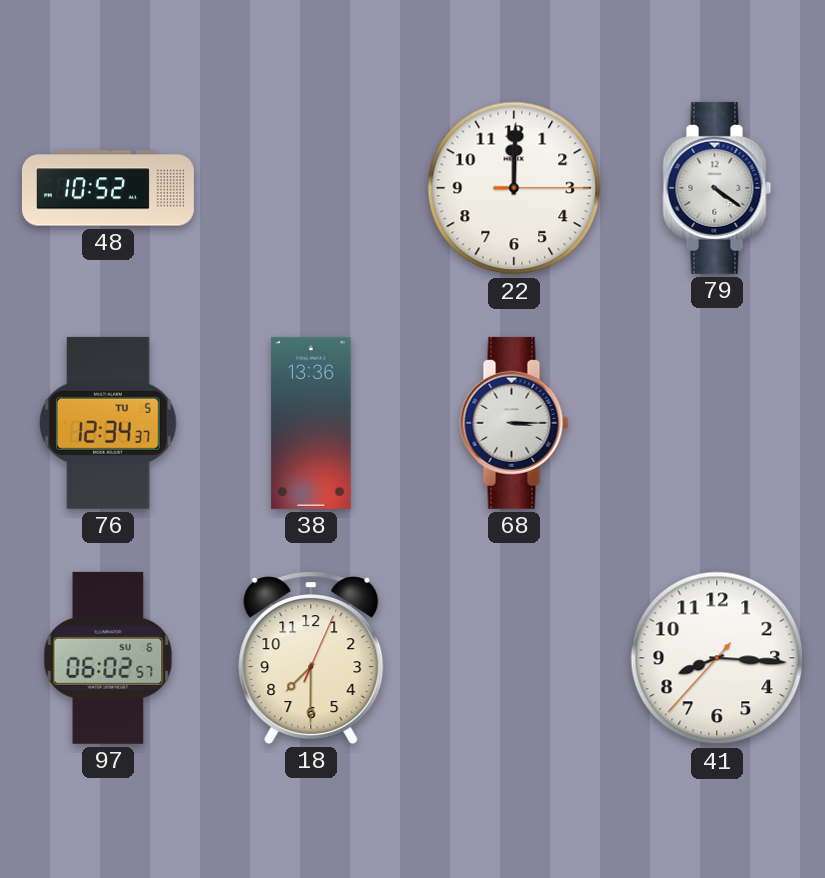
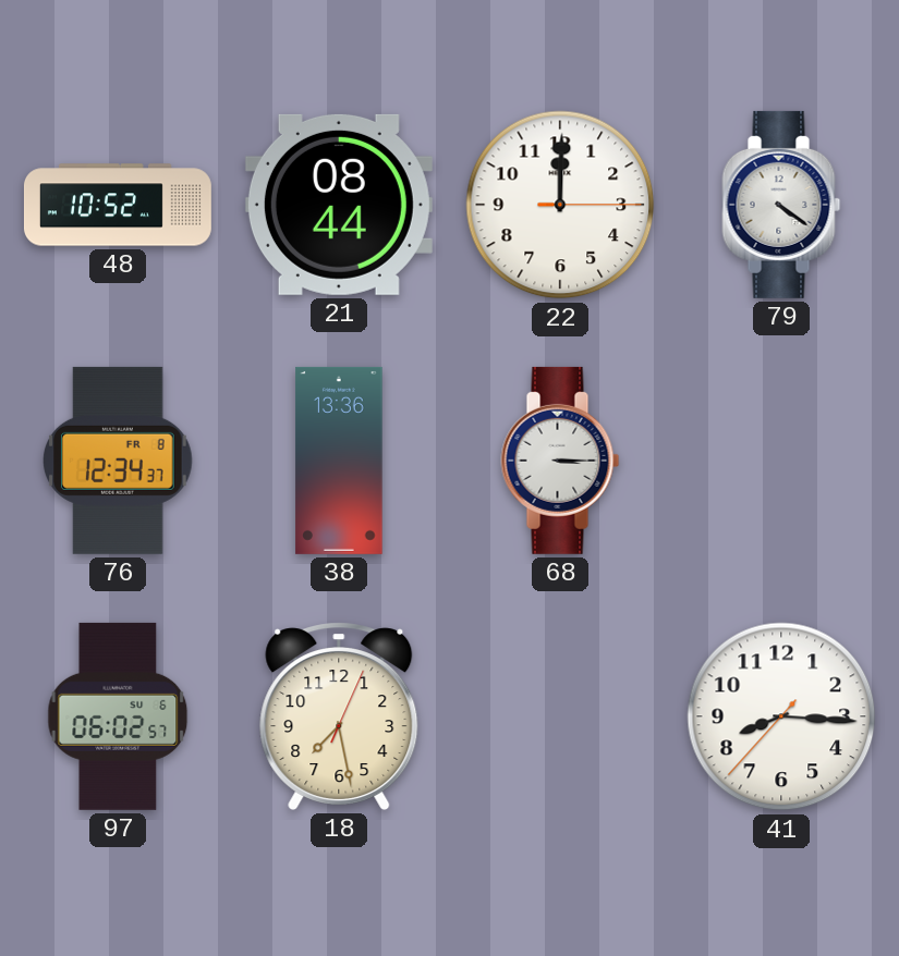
21: none -> 08:44
76 date: TU 5 -> FR 8
18: 7:30 -> 7:28
